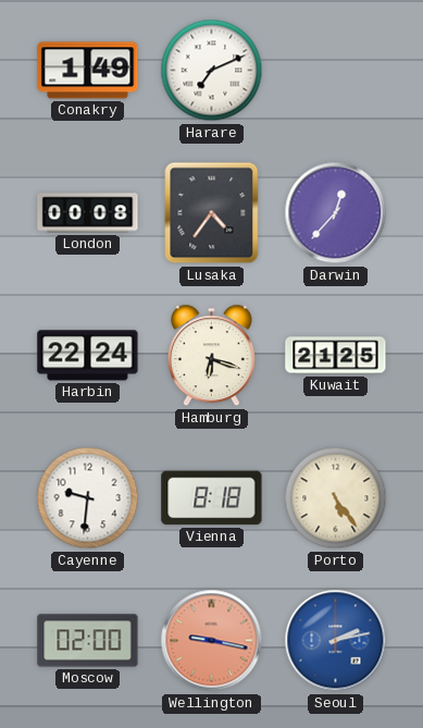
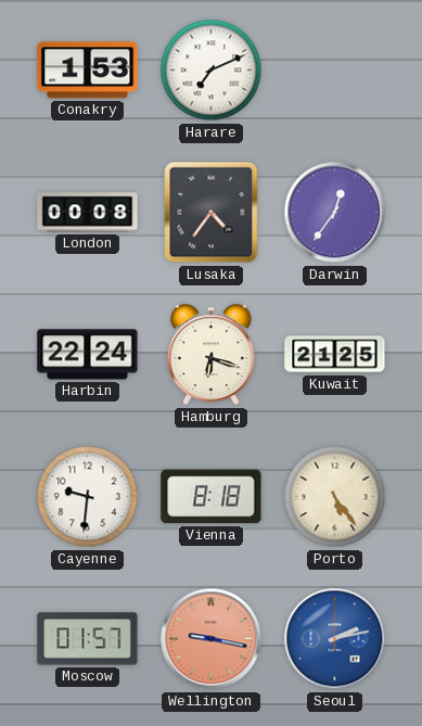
Conakry: 1:49 -> 1:53
Darwin: 12:37 -> 12:36
Moscow: 02:00 -> 01:57
